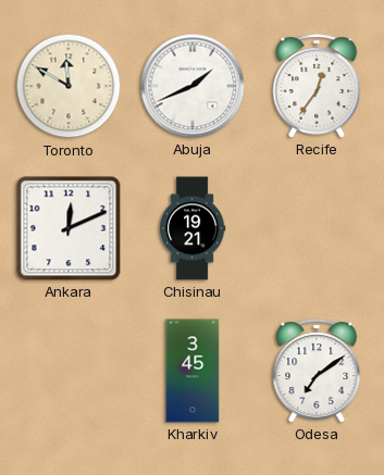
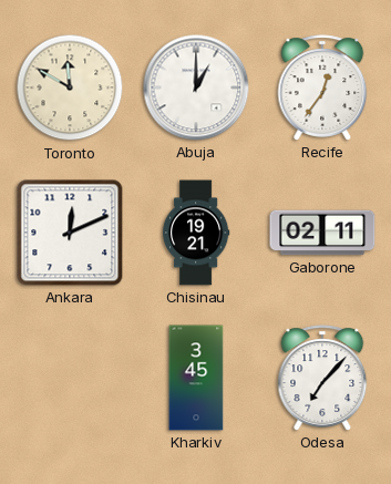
Abuja: 1:41 -> 1:00
Gaborone: none -> 02:11
Odesa: 7:09 -> 7:07
